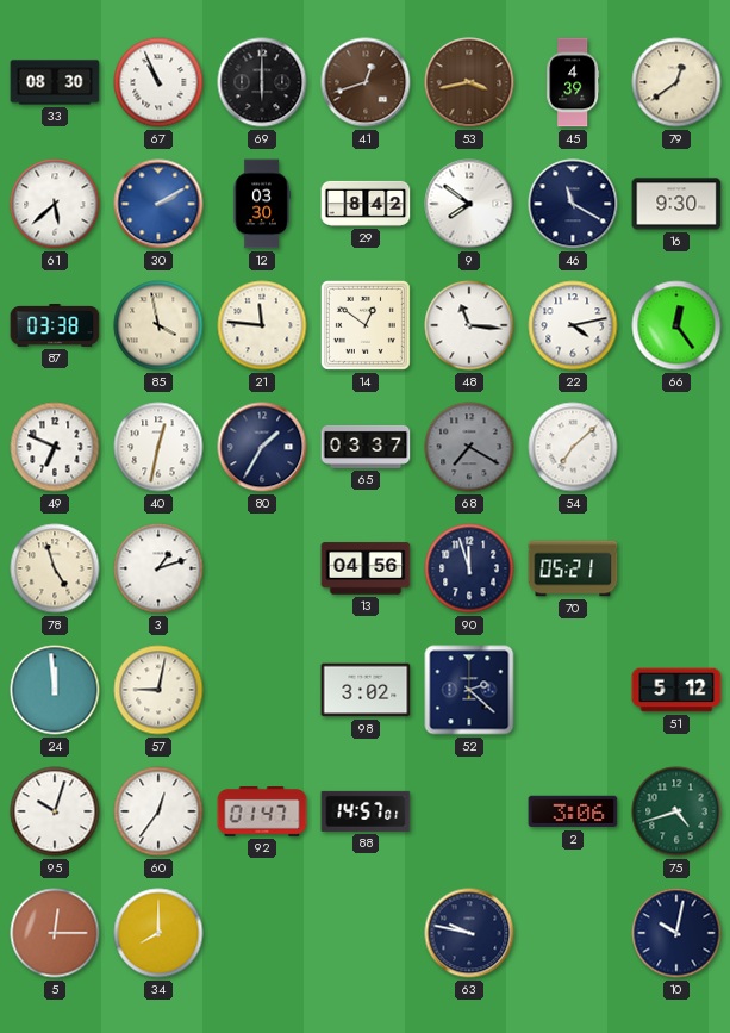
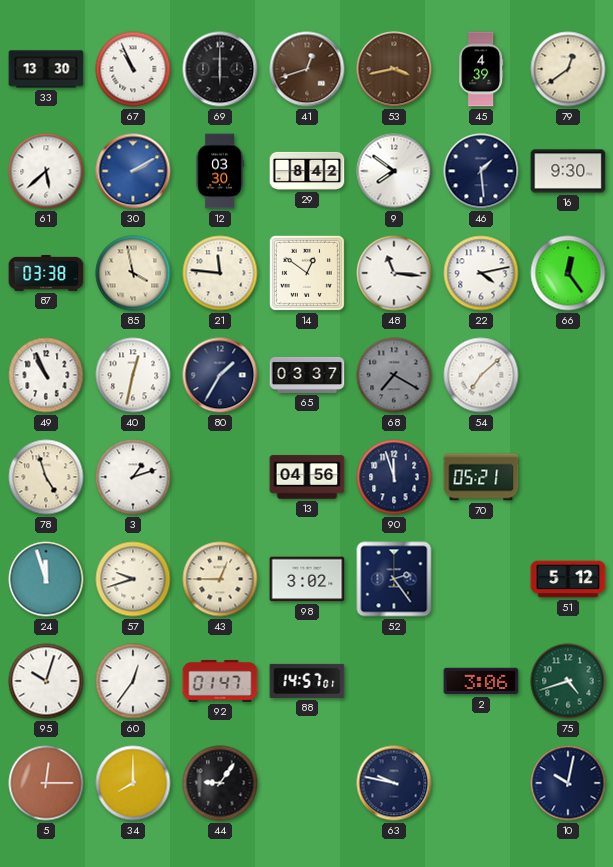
33: 08:30 -> 13:30
46: 11:20 -> 1:29
49: 6:49 -> 10:56
24: 11:59 -> 11:57
57: 9:02 -> 9:42
43: none -> 12:45
52: 2:22 -> 2:24
44: none -> 9:06
